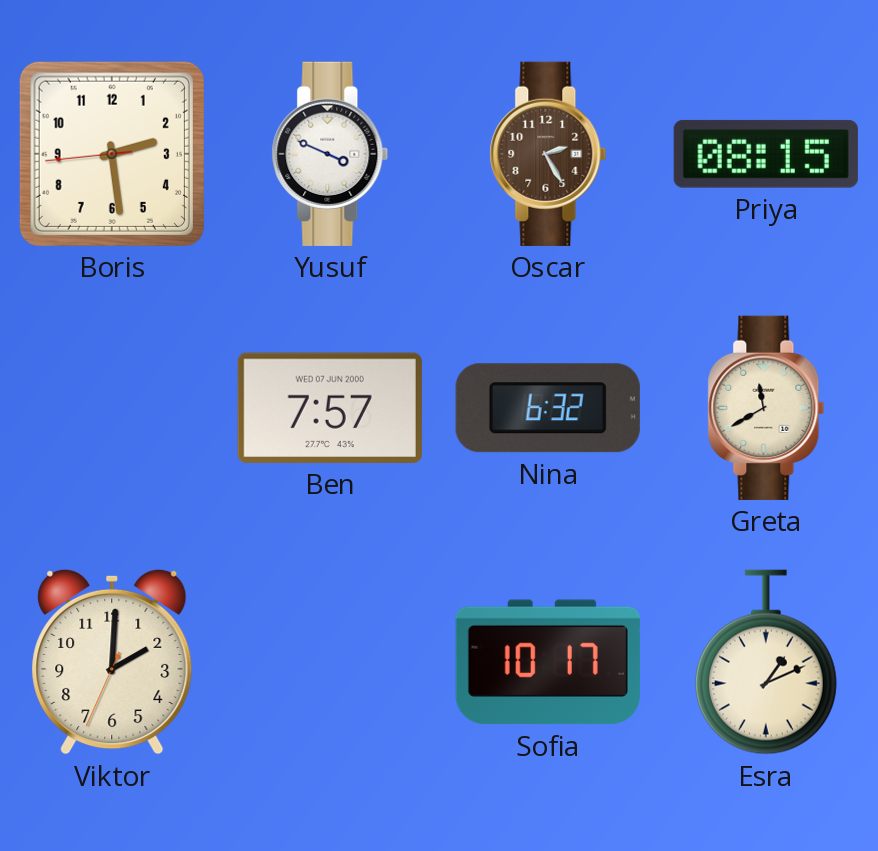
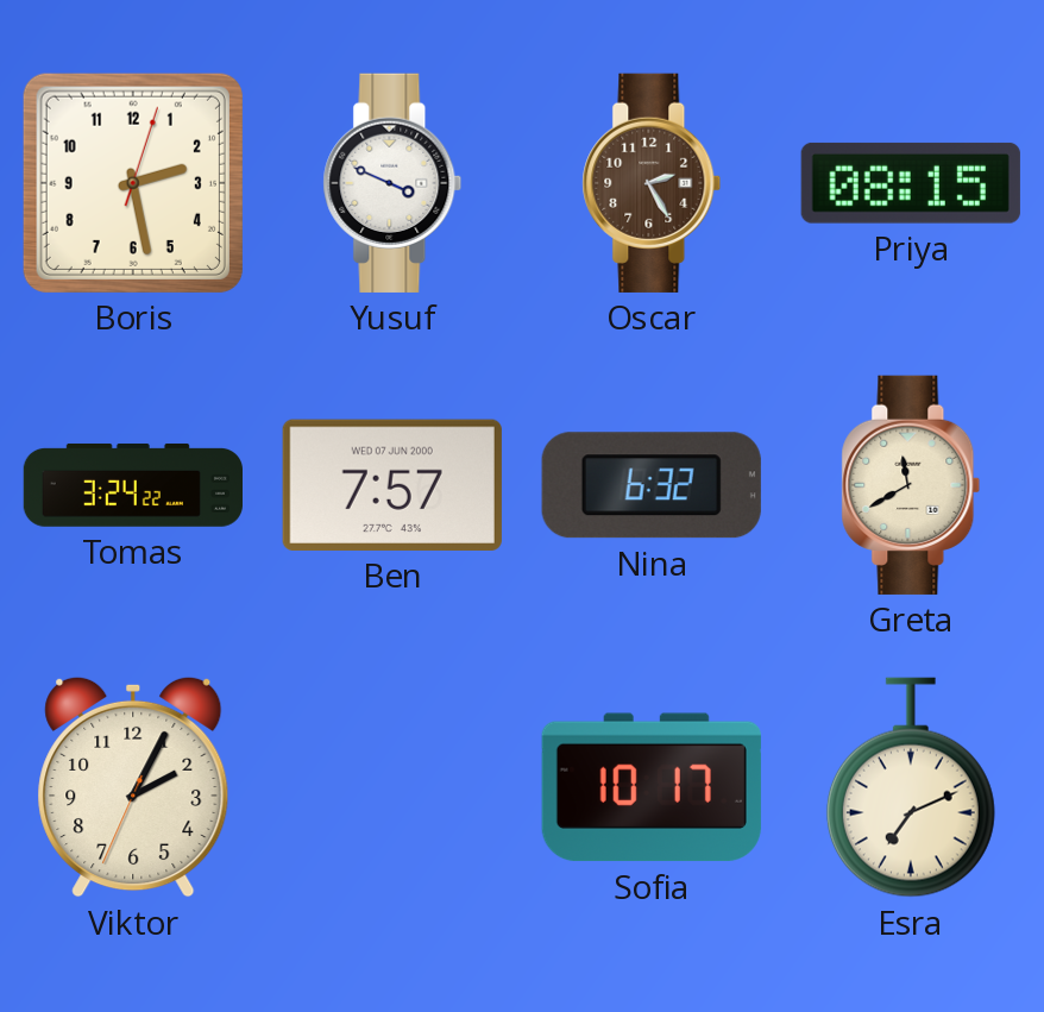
Boris: 2:28:44 -> 2:28:03
Tomas: none -> 3:24
Viktor: 2:00 -> 2:04
Esra: 1:11 -> 7:11
